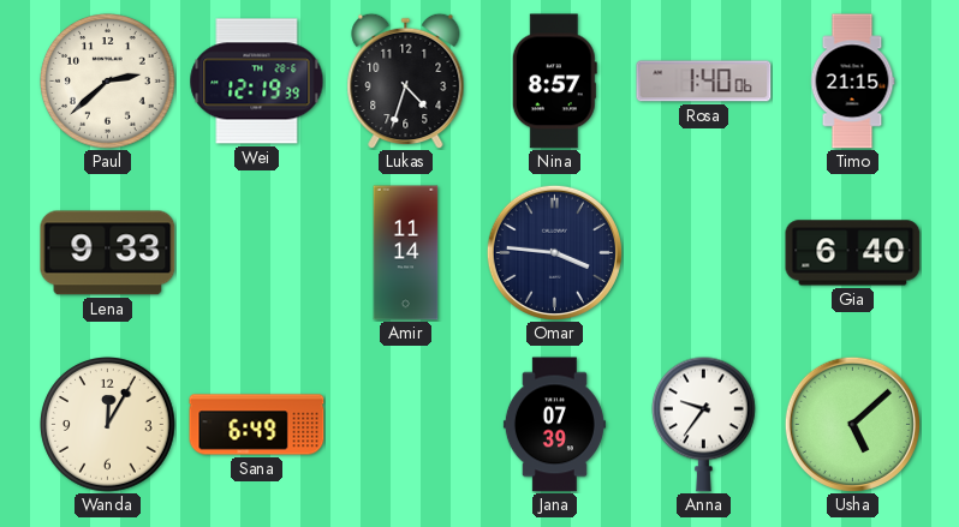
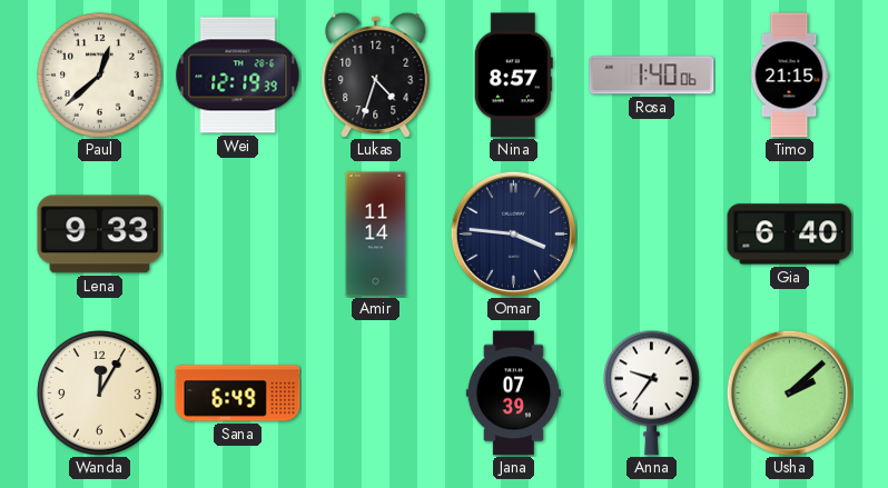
Paul: 2:38 -> 12:38
Usha: 5:08 -> 2:08
